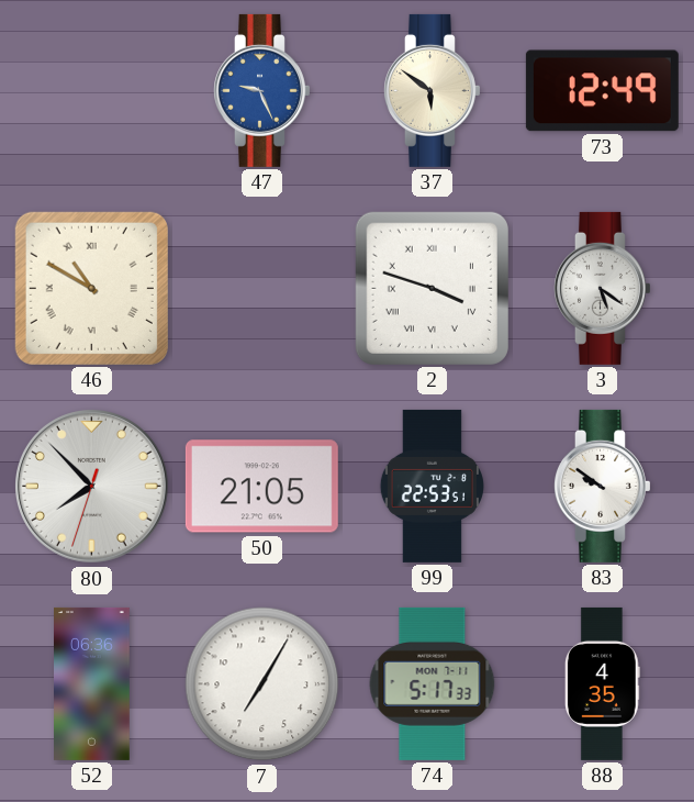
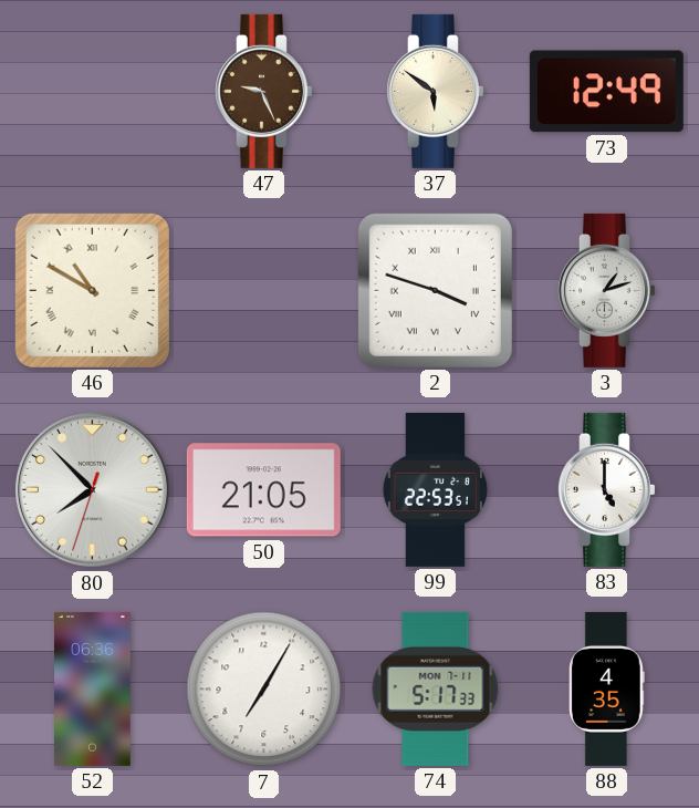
47 dial: blue -> brown
3: 5:21 -> 1:12
83: 9:51 -> 5:00
